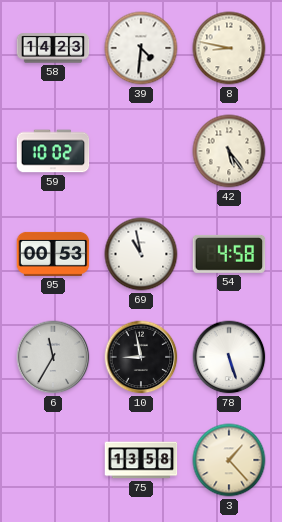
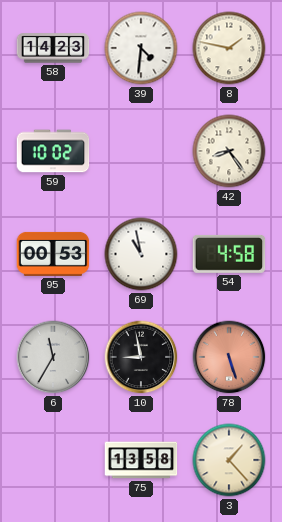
8: 8:47 -> 1:47
42: 5:24 -> 8:24
78 dial: white -> salmon
